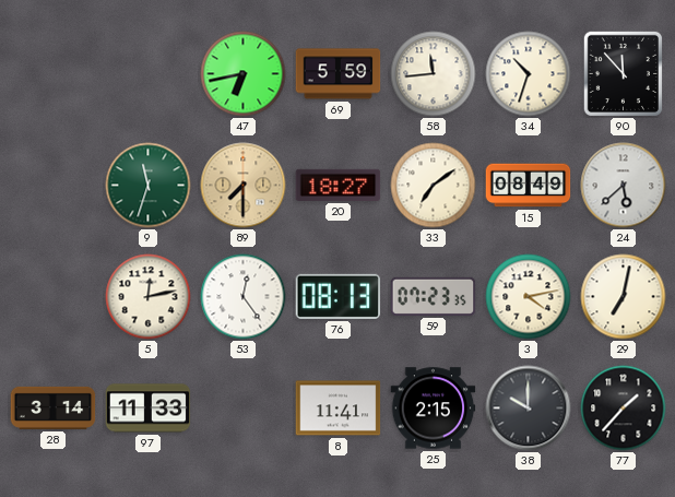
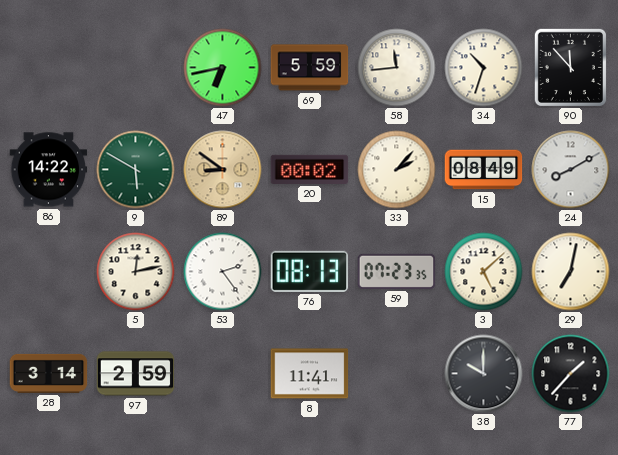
86: none -> 14:22
9: 11:33 -> 5:50
89: 7:30 -> 8:51
20: 18:27 -> 00:02
33: 7:09 -> 2:07
24: 5:38 -> 8:10
53: 12:24 -> 2:24
3: 4:13 -> 5:08
97: 11:33 -> 2:59
25: 2:15 -> none
